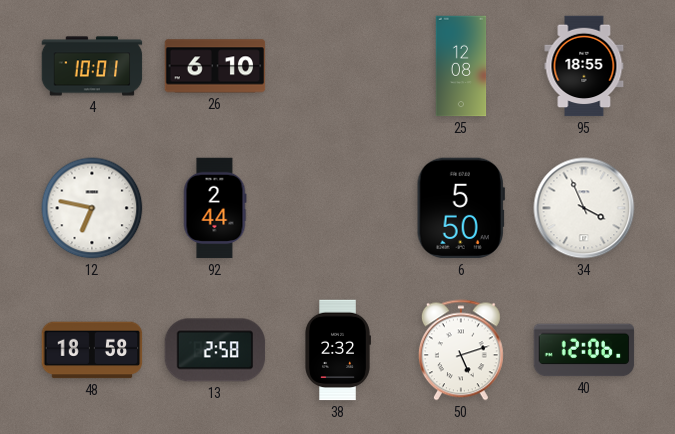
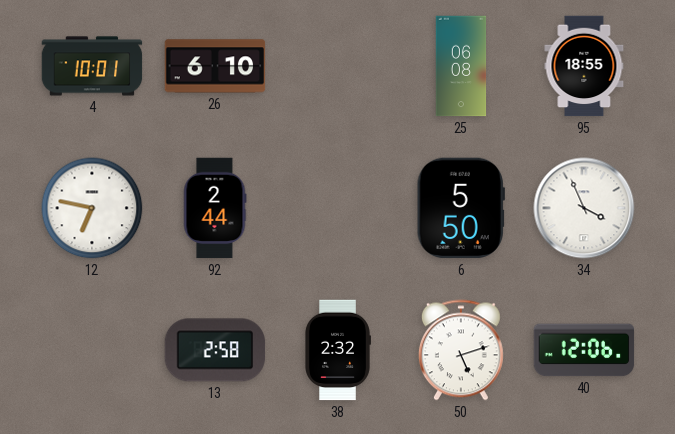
25: 12:08 -> 06:08
48: 18:58 -> none
